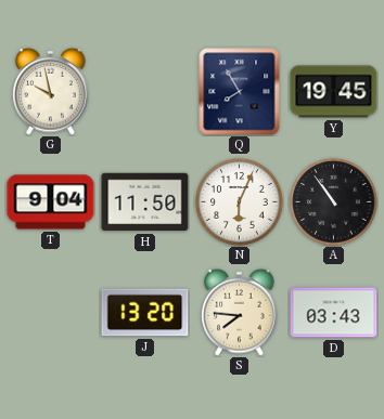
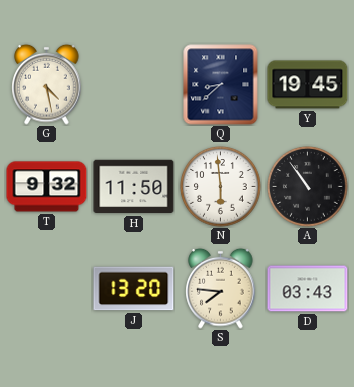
G: 9:58 -> 4:28
Q: 7:55 -> 8:38
T: 9:04 -> 9:32
N: 6:04 -> 5:59
